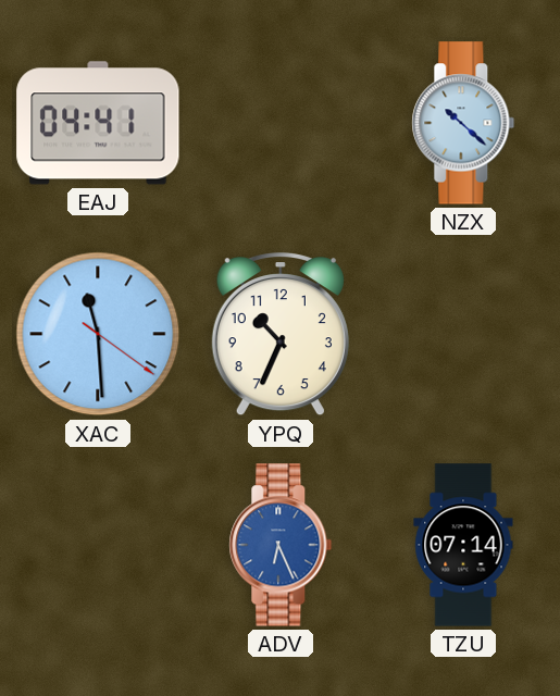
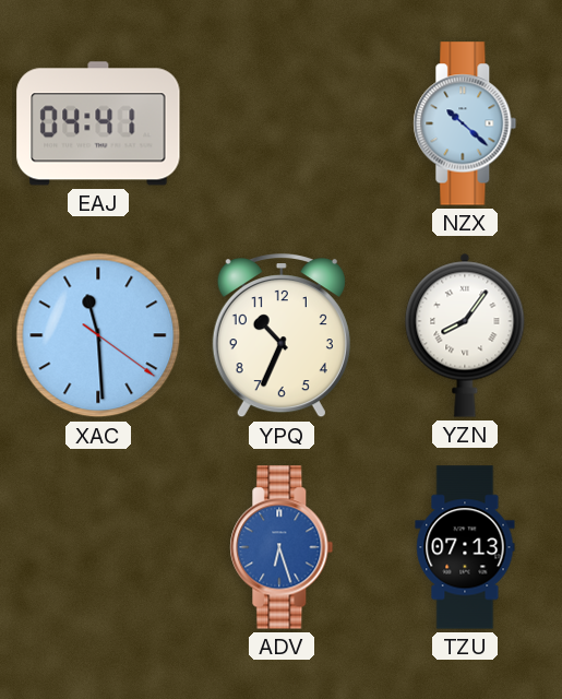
YZN: none -> 8:06
ADV: 6:26 -> 6:27
TZU: 07:14 -> 07:13
